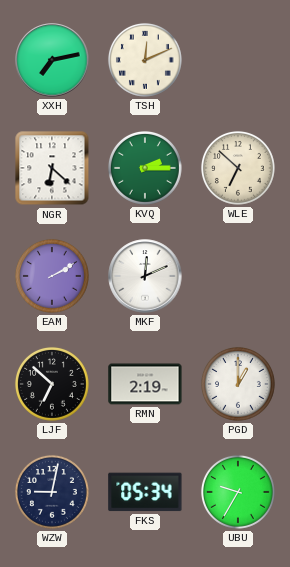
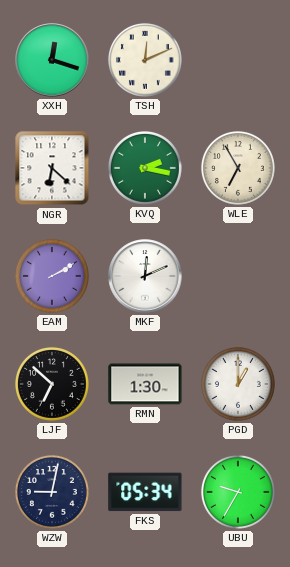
XXH: 7:13 -> 12:18
KVQ: 2:15 -> 2:17
WLE: 6:52 -> 6:55
RMN: 2:19 -> 1:30
